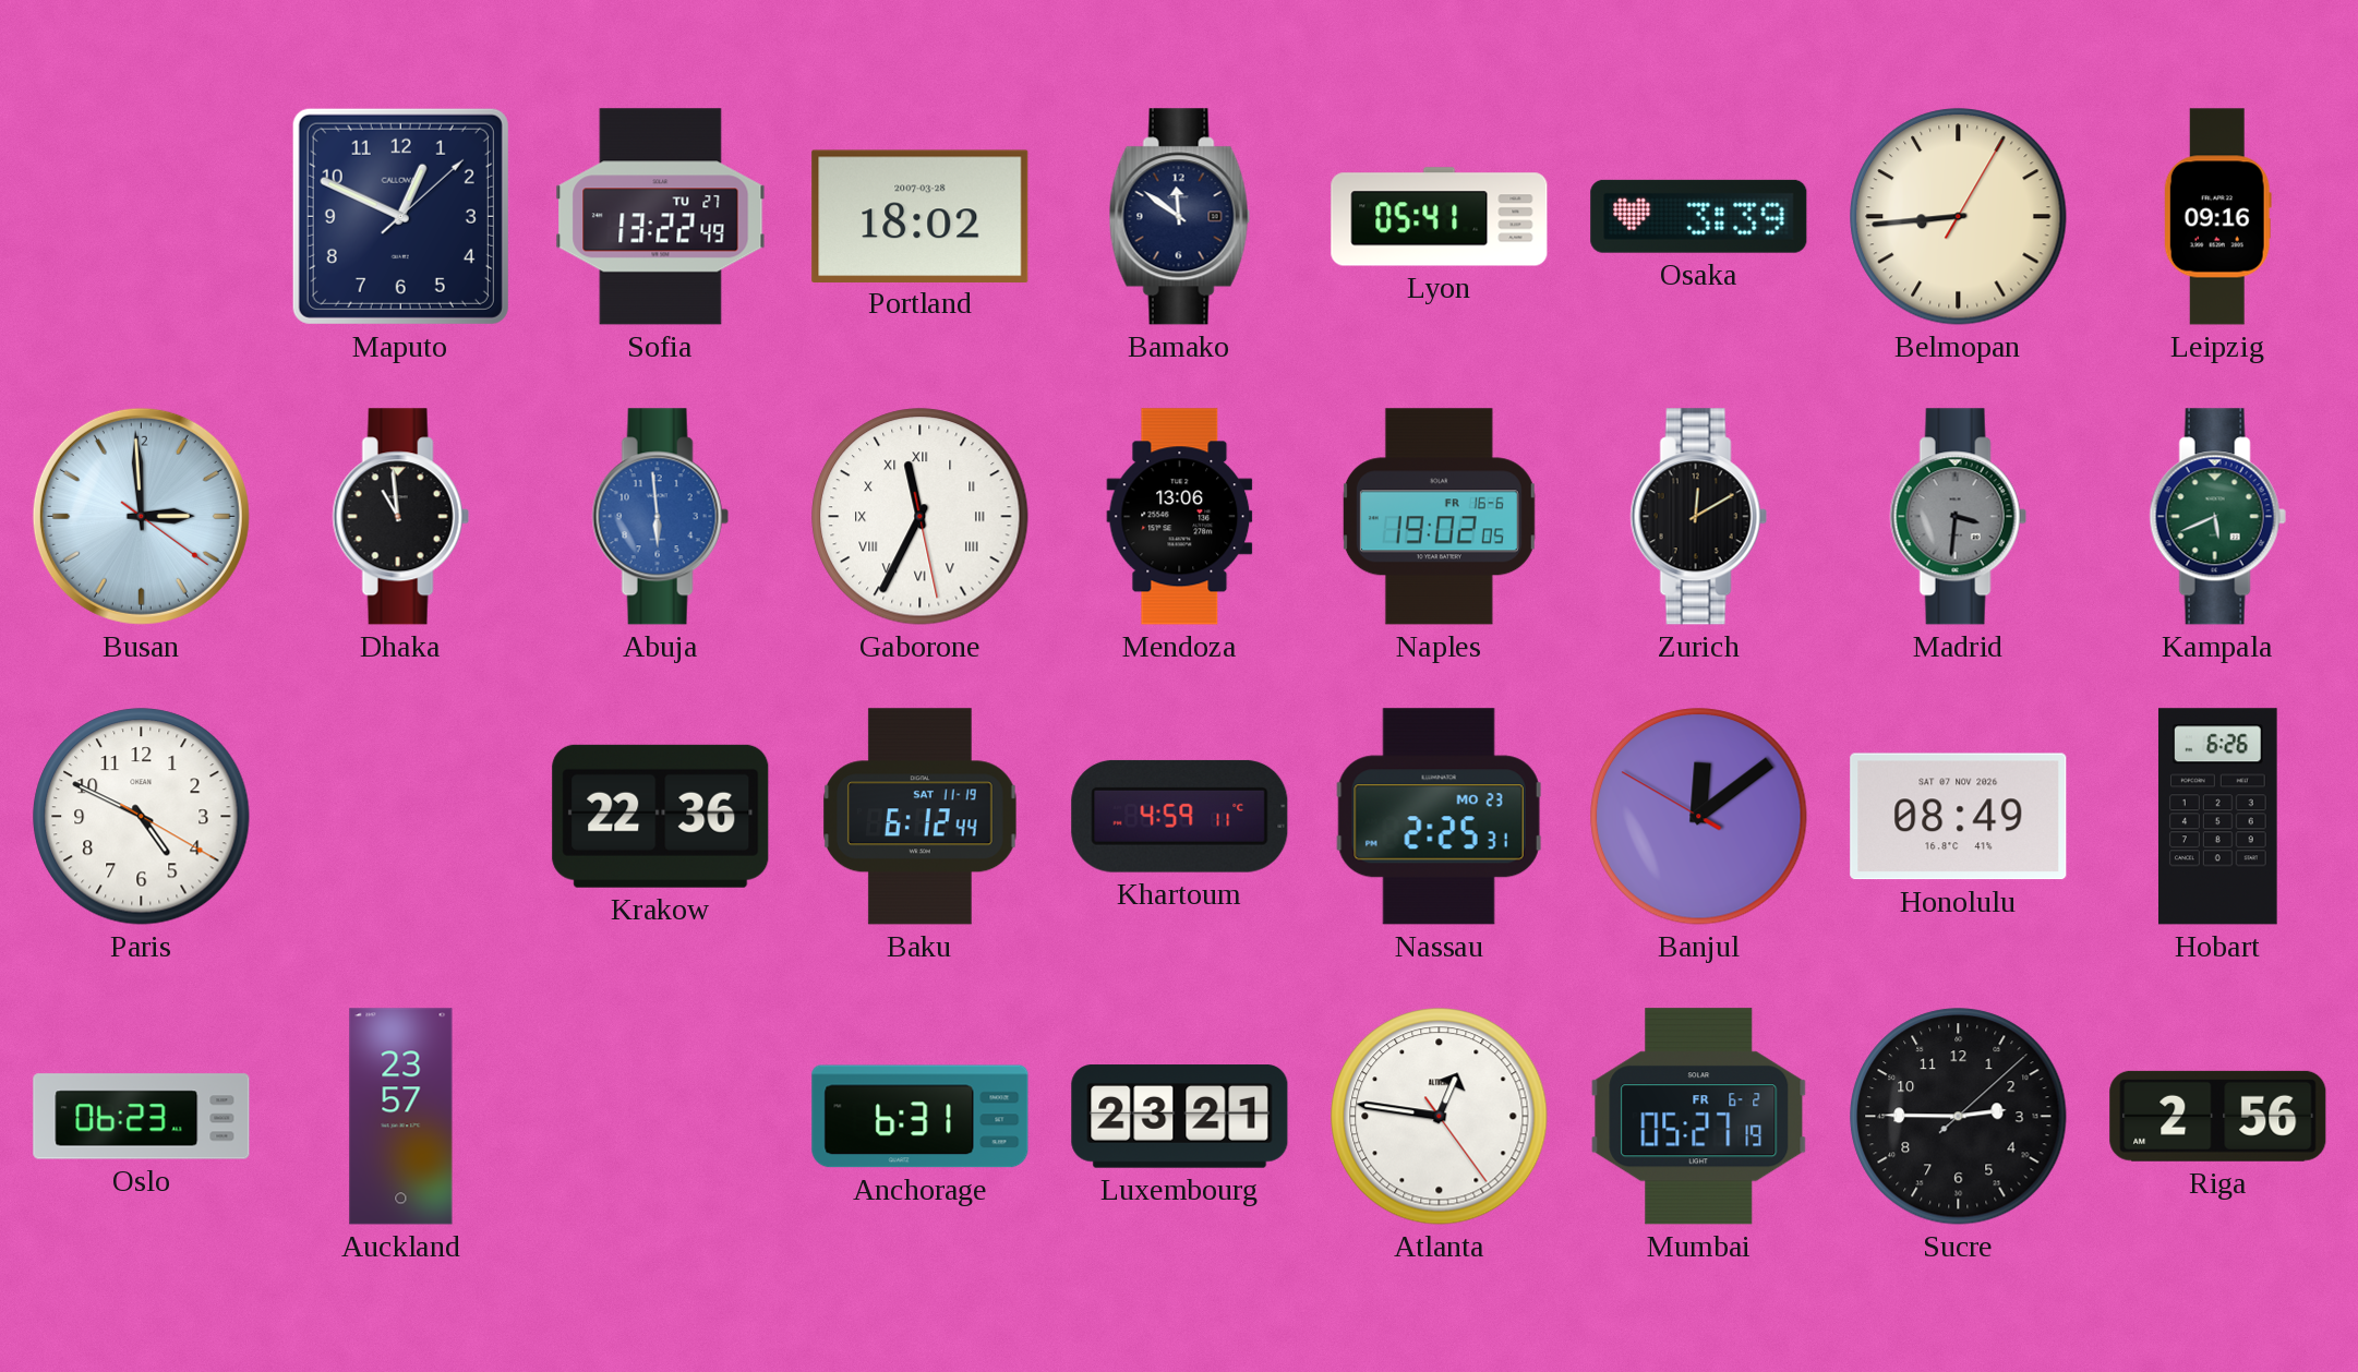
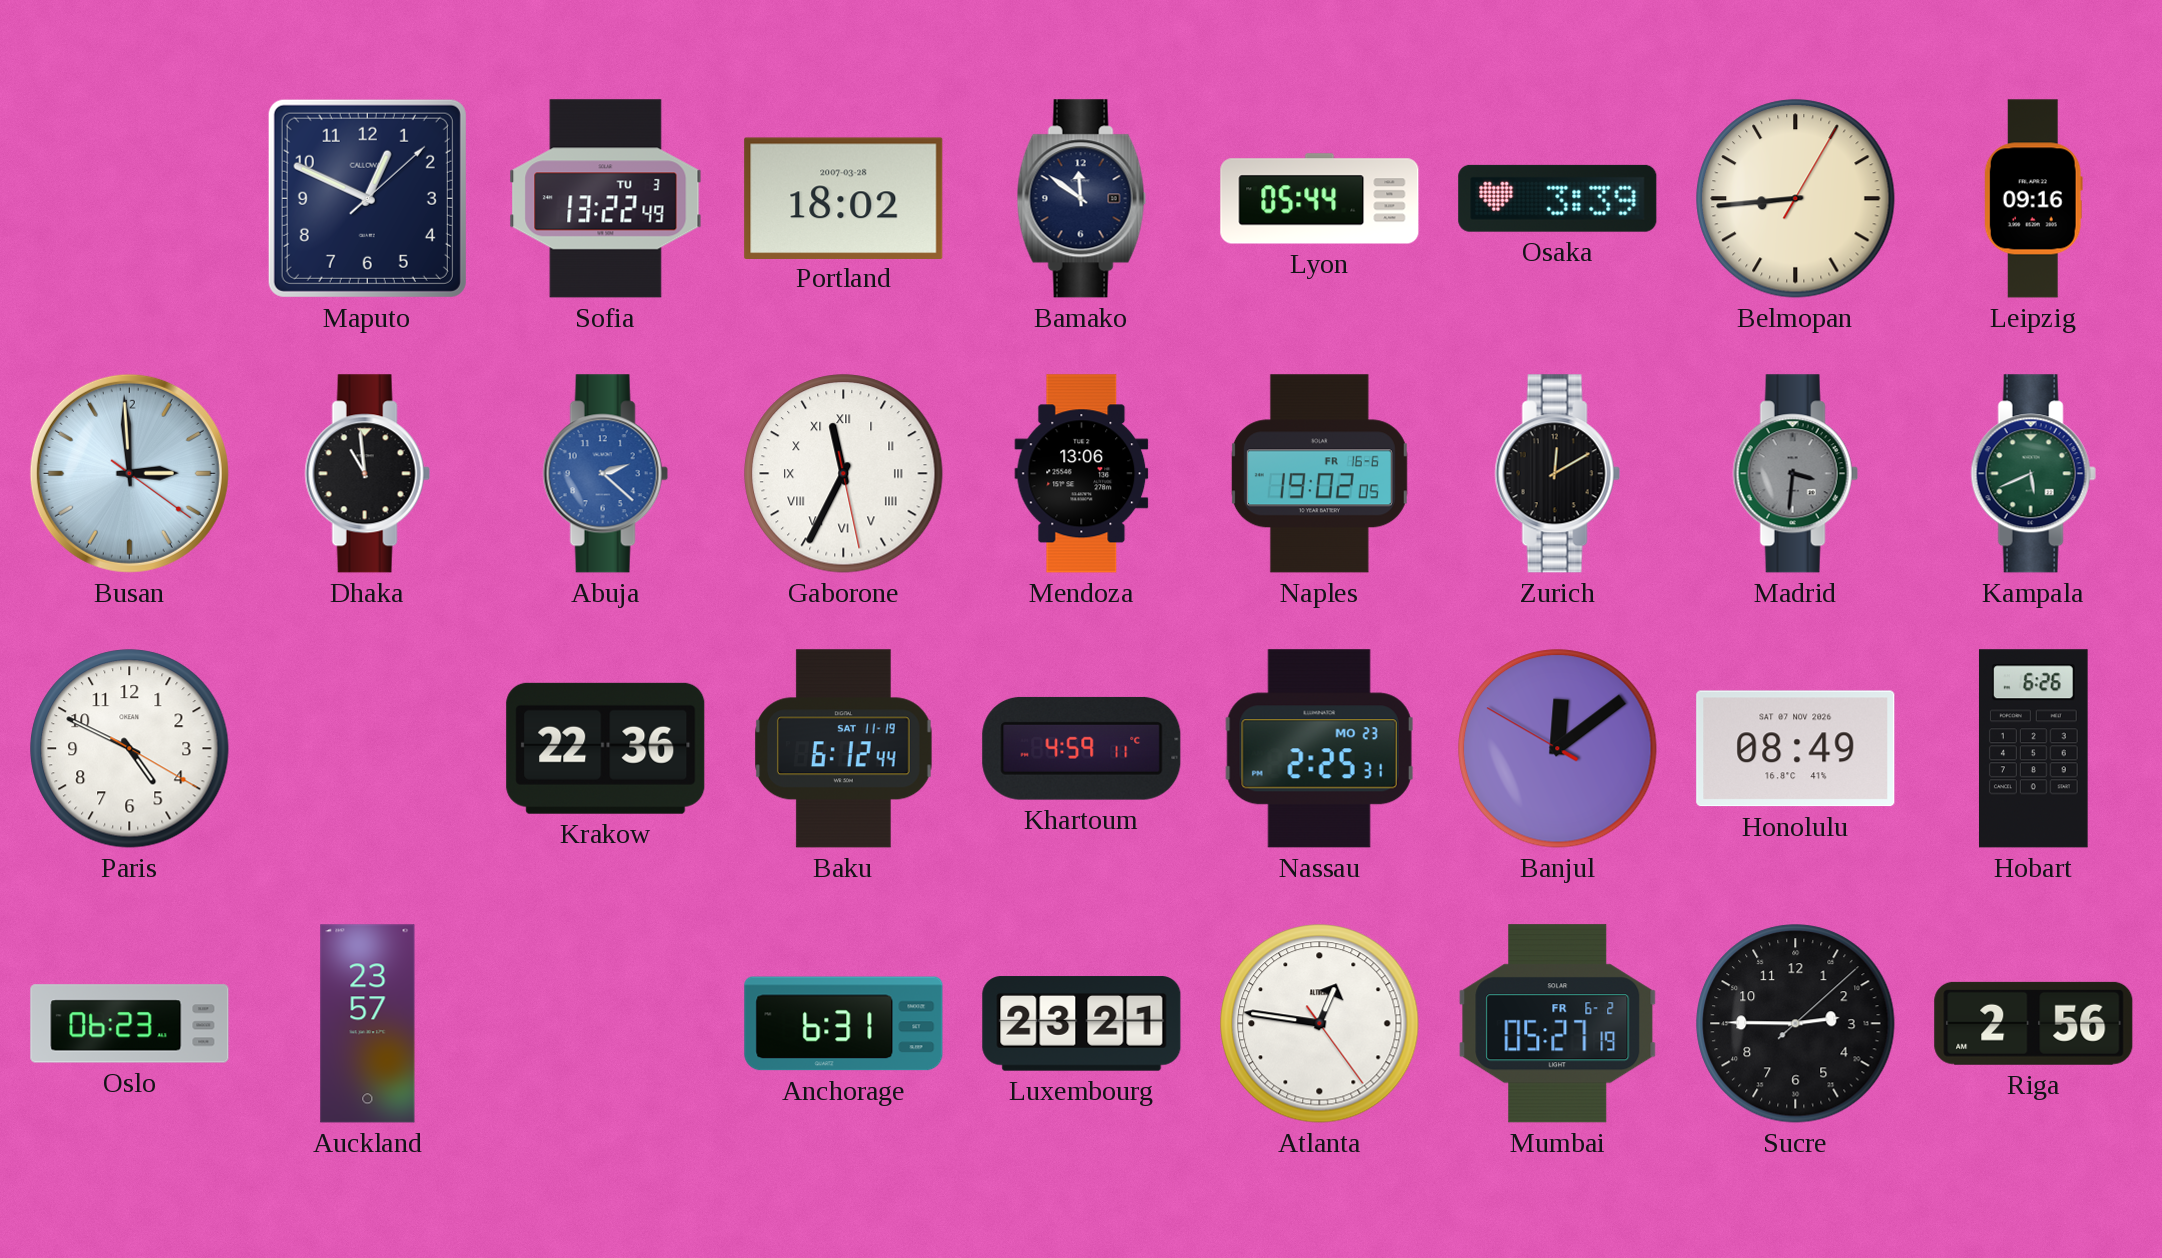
Sofia date: TU 27 -> TU 3
Lyon: 05:41 -> 05:44
Abuja: 5:59 -> 2:22
